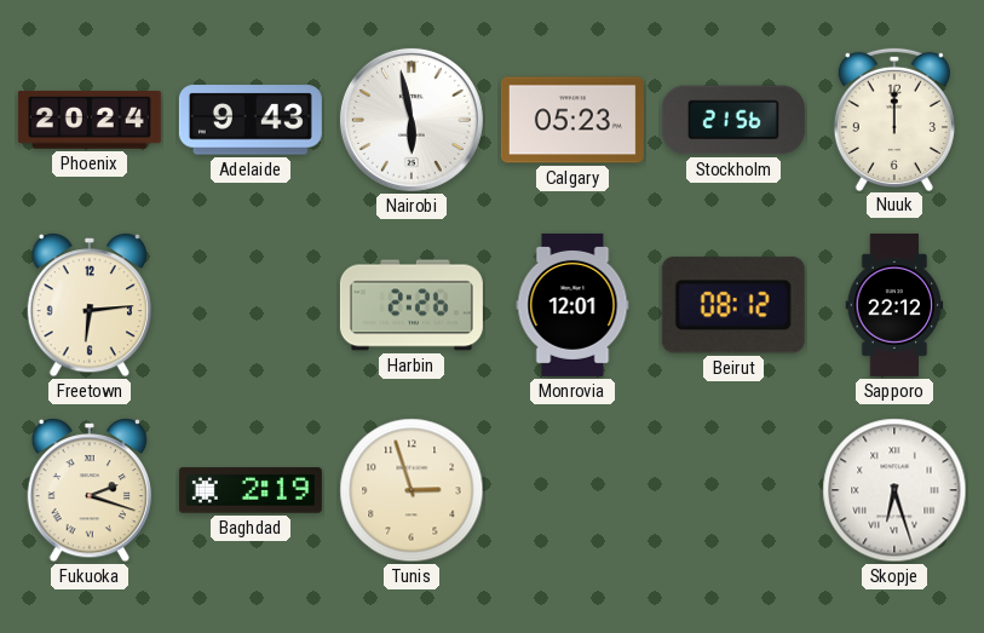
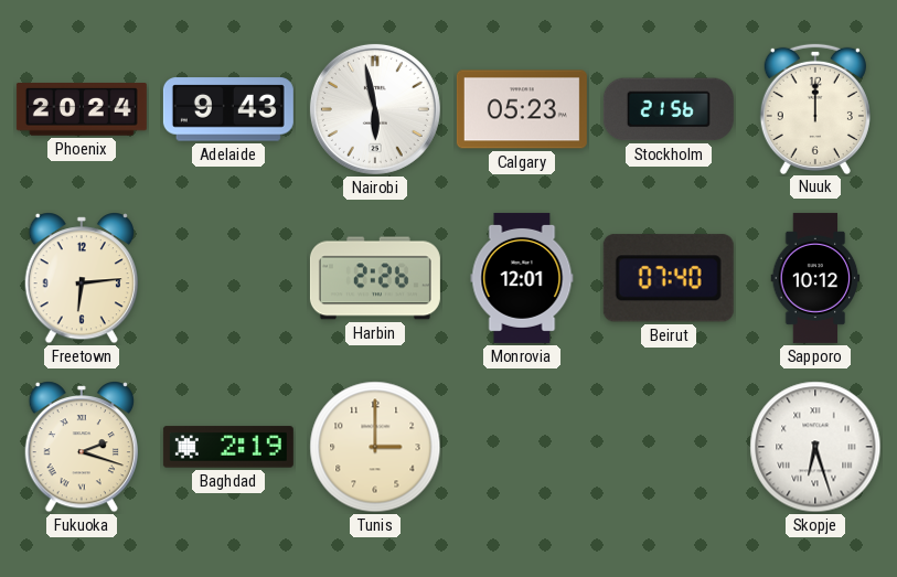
Beirut: 08:12 -> 07:40
Sapporo: 22:12 -> 10:12
Tunis: 2:57 -> 3:00
